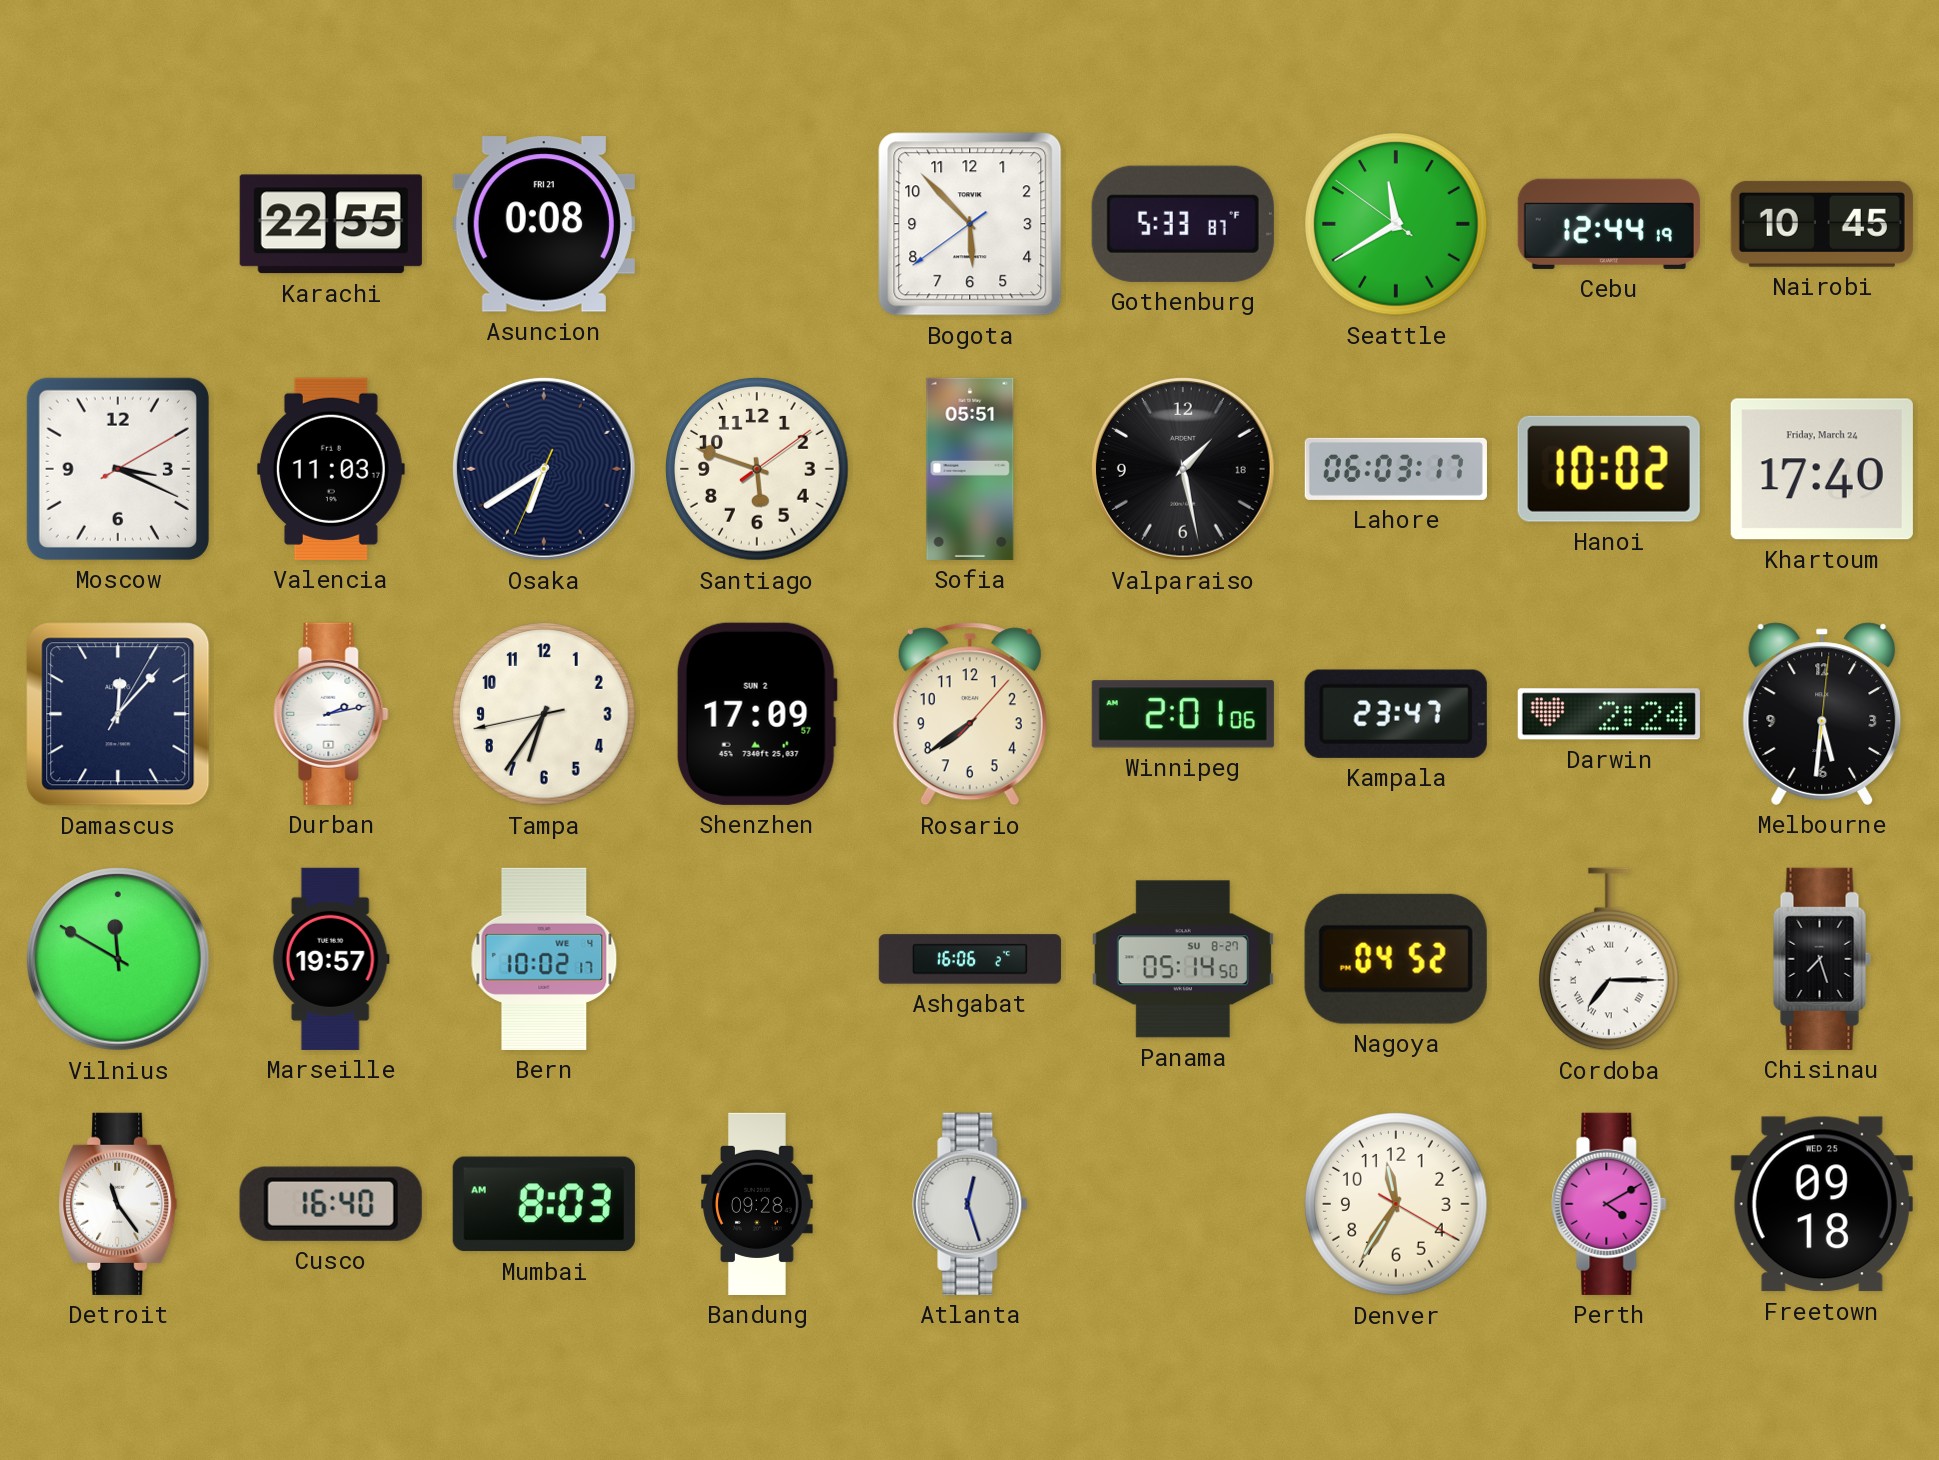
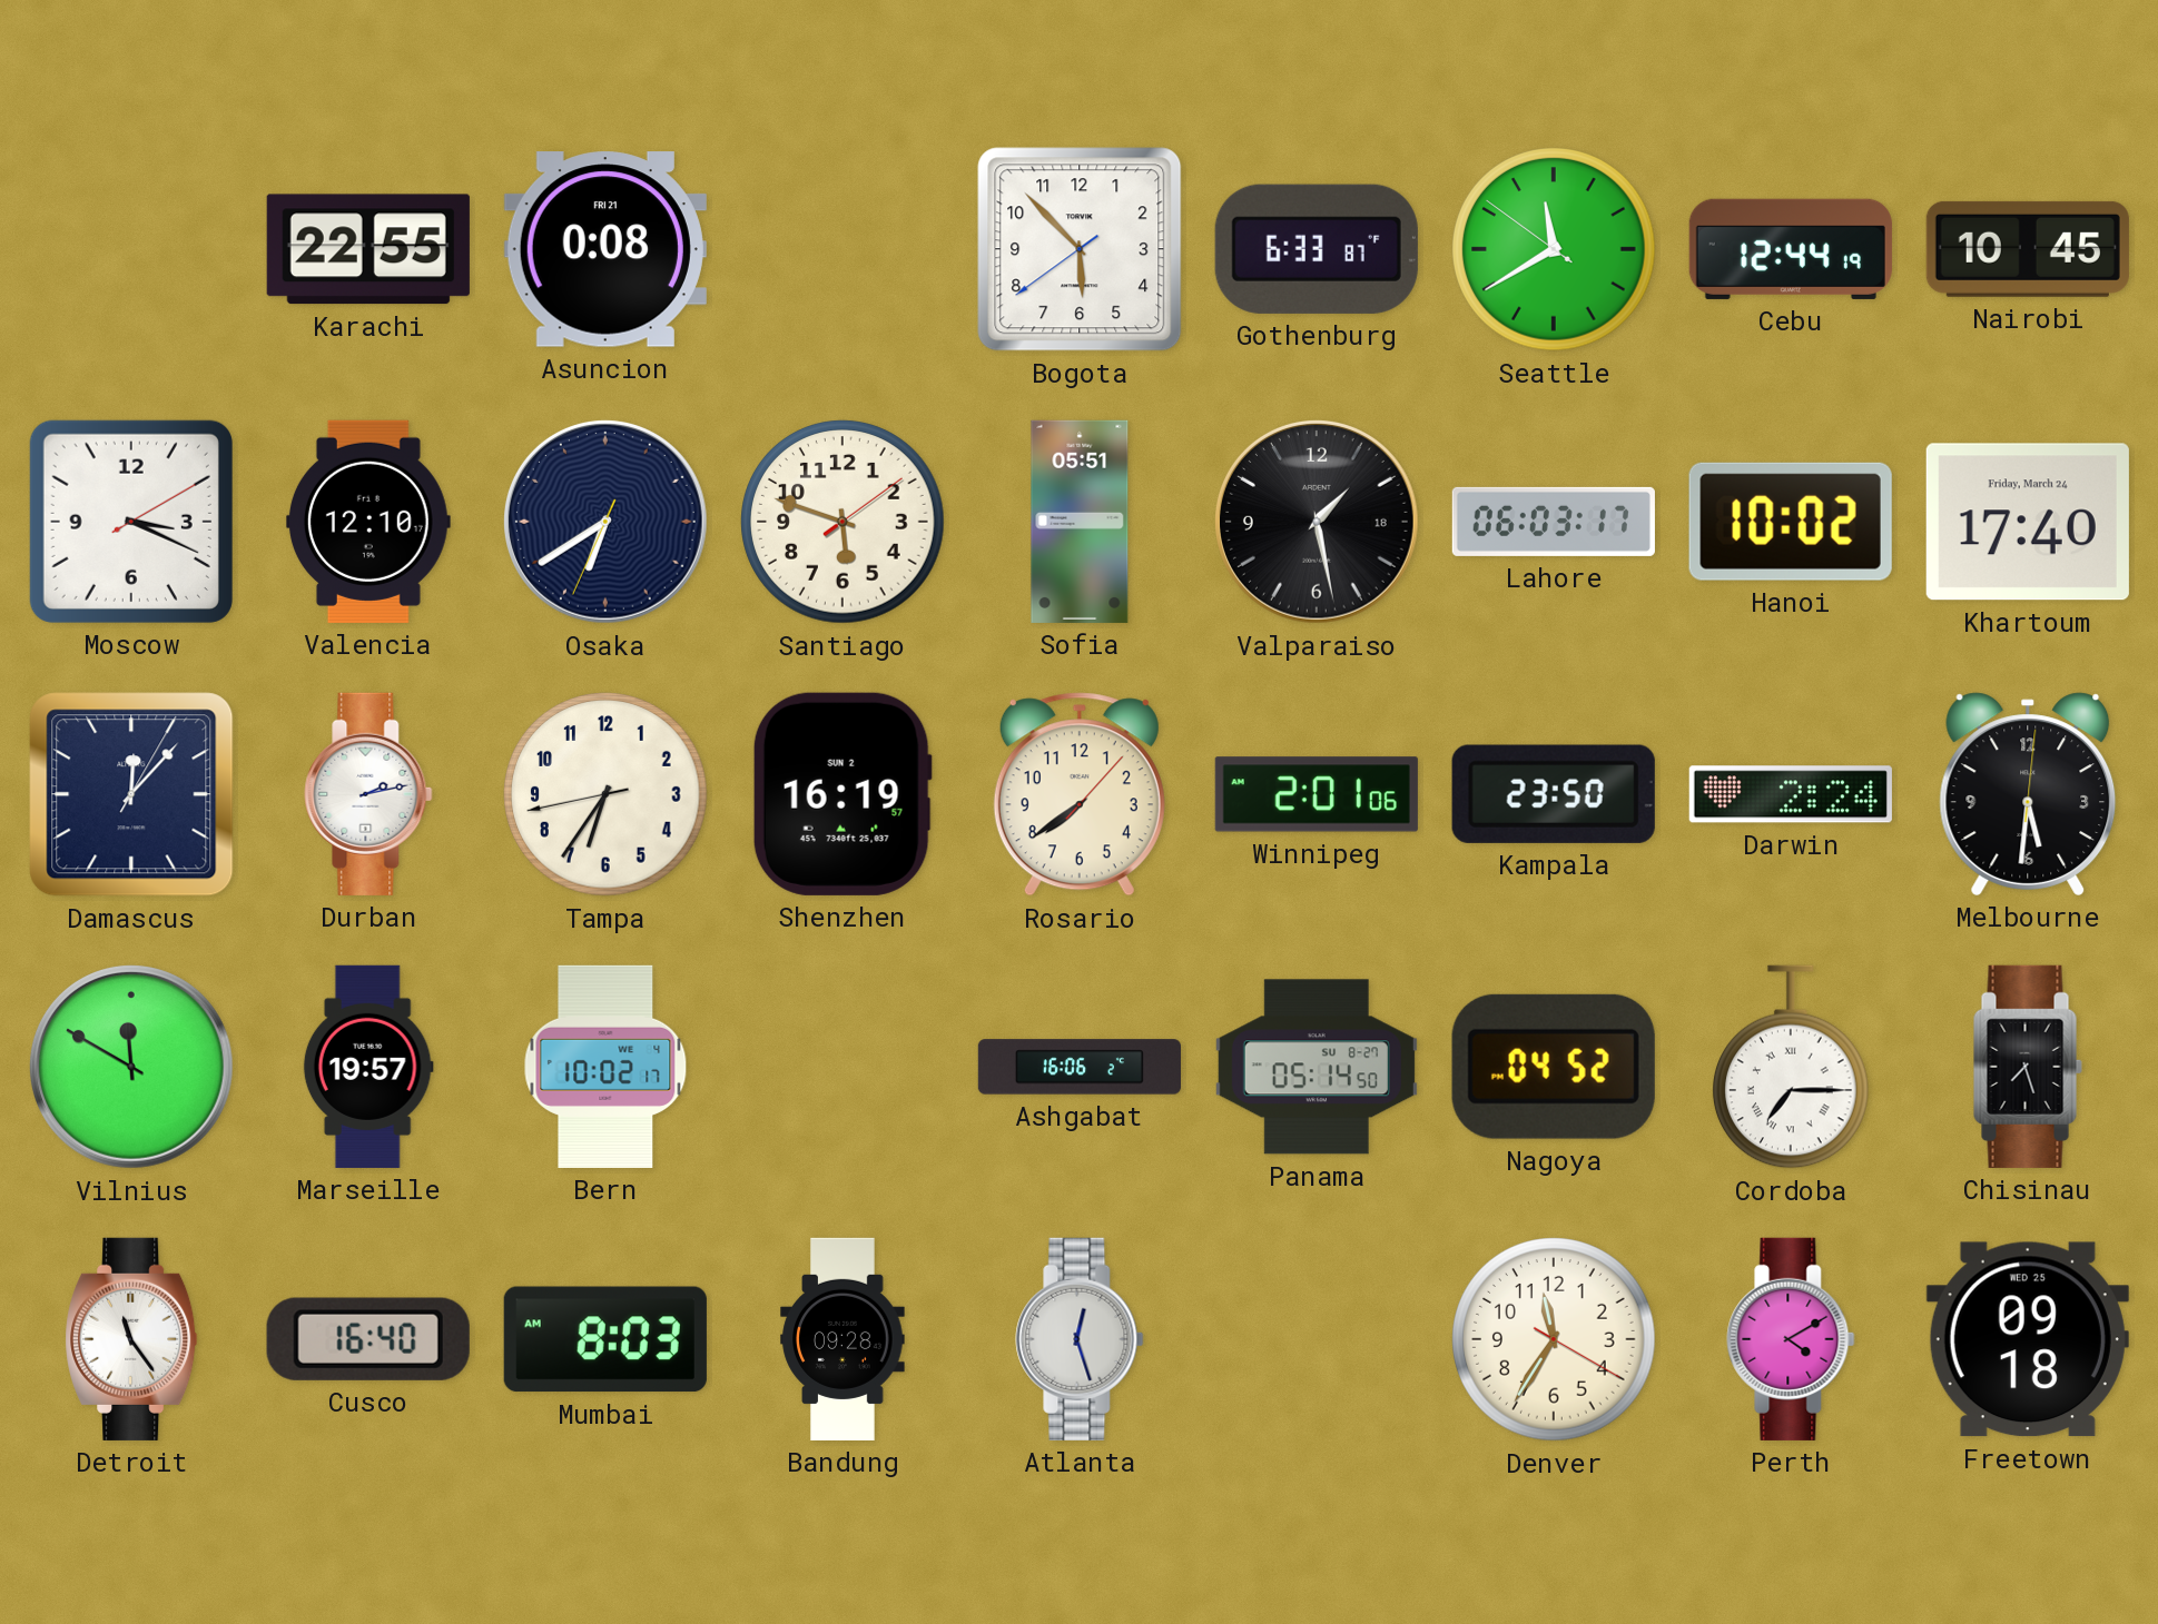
Gothenburg: 5:33 -> 6:33
Valencia: 11:03 -> 12:10
Shenzhen: 17:09 -> 16:19
Kampala: 23:47 -> 23:50
